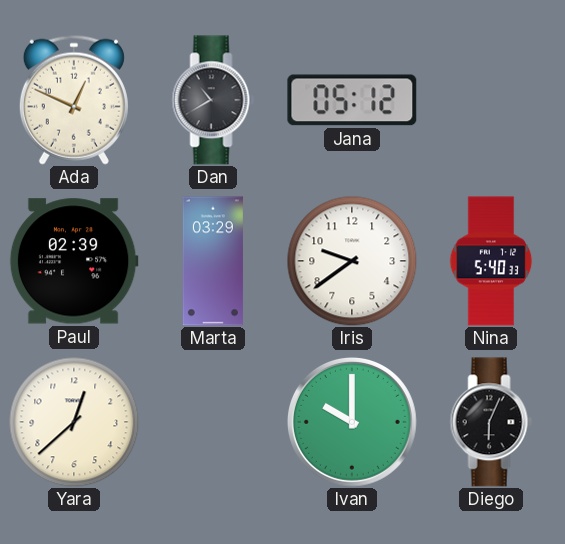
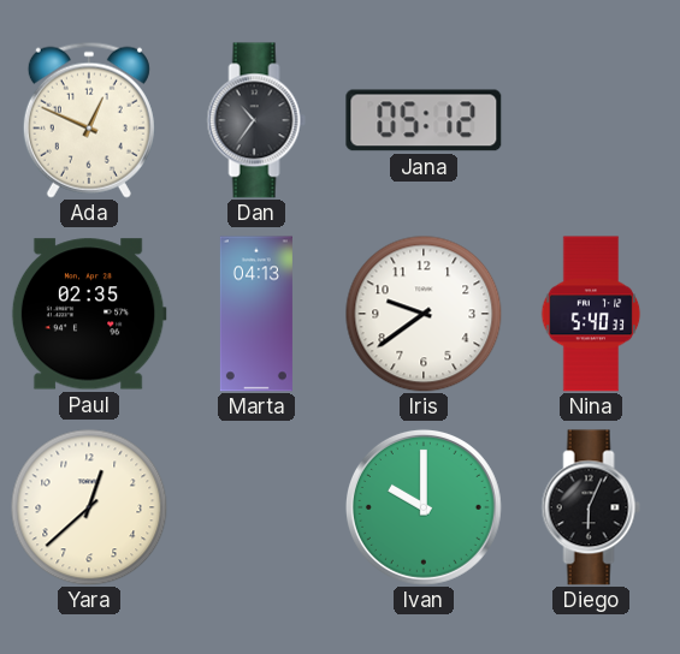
Dan: 10:40 -> 10:36
Paul: 02:39 -> 02:35
Marta: 03:29 -> 04:13
